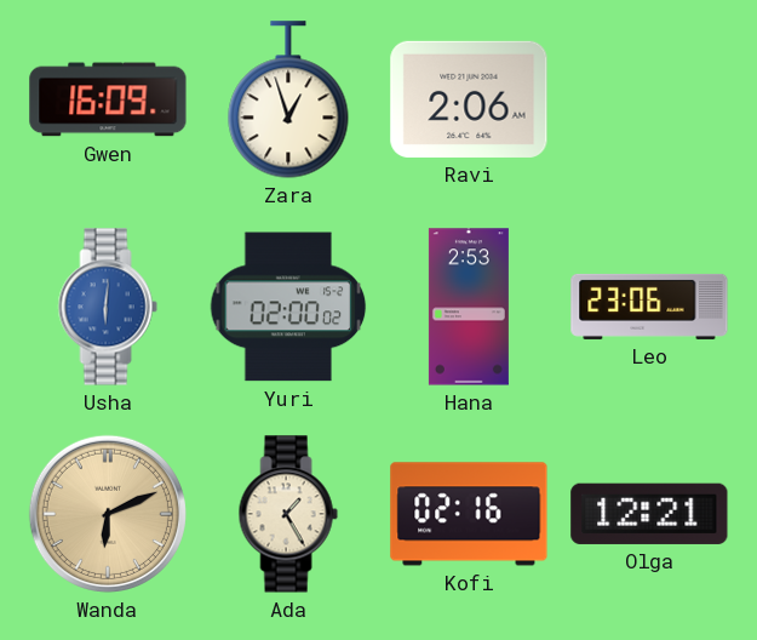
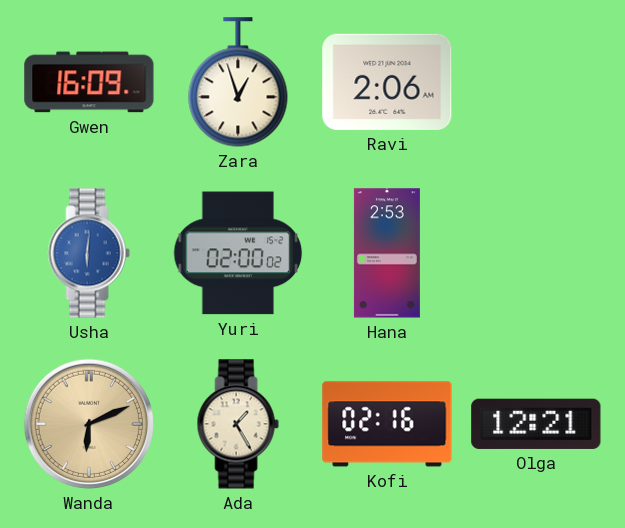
Leo: 23:06 -> none
